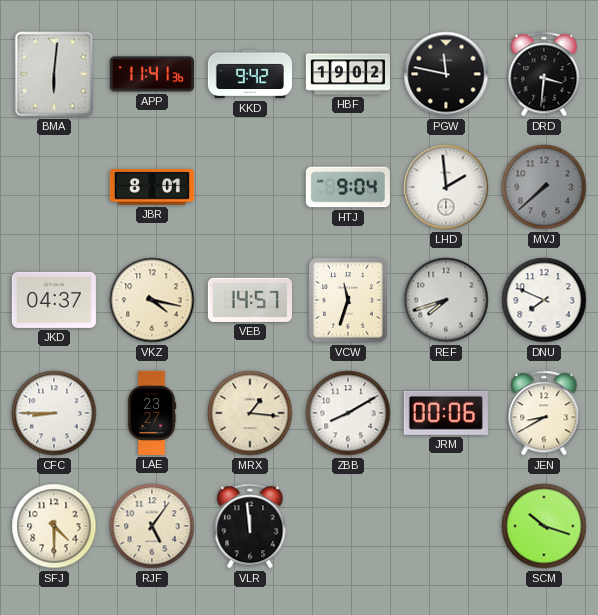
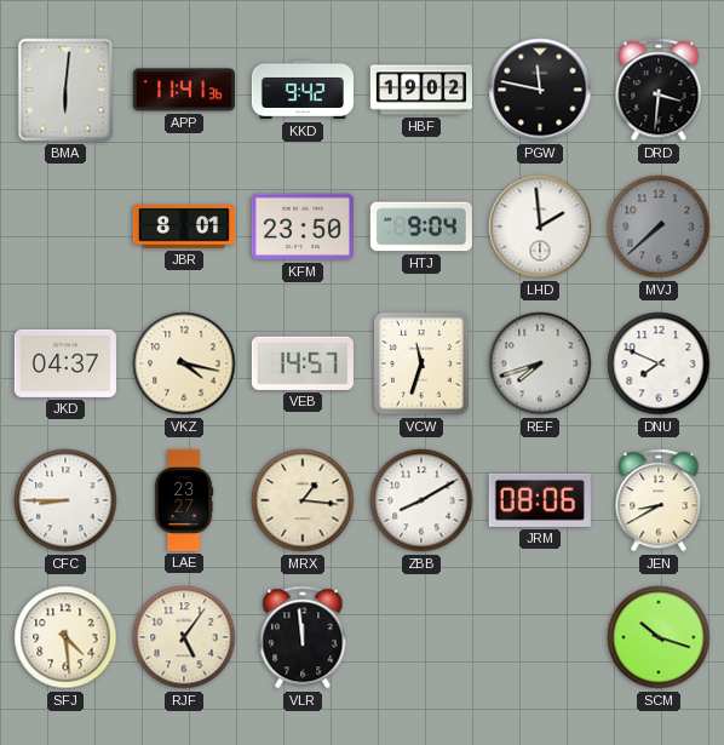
KFM: none -> 23:50
JRM: 00:06 -> 08:06
SFJ: 4:30 -> 4:29
